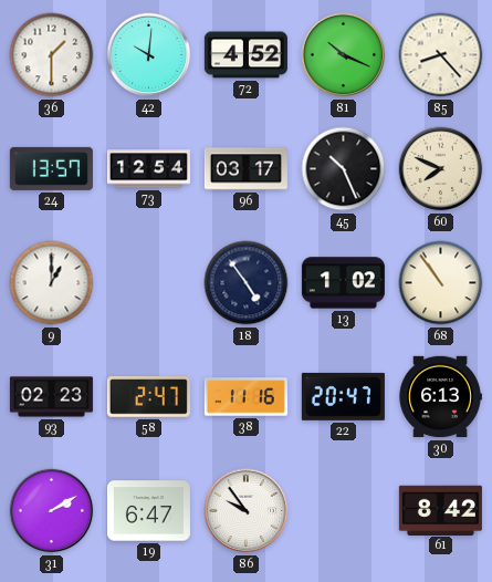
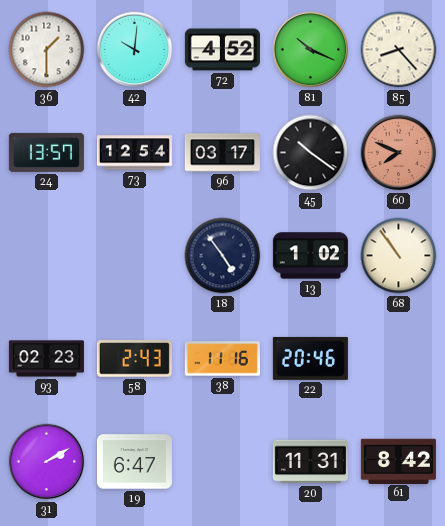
45: 10:26 -> 10:21
60 dial: cream -> salmon
9: 1:00 -> none
58: 2:47 -> 2:43
22: 20:47 -> 20:46
30: 6:13 -> none
86: 9:54 -> none
20: none -> 11:31
